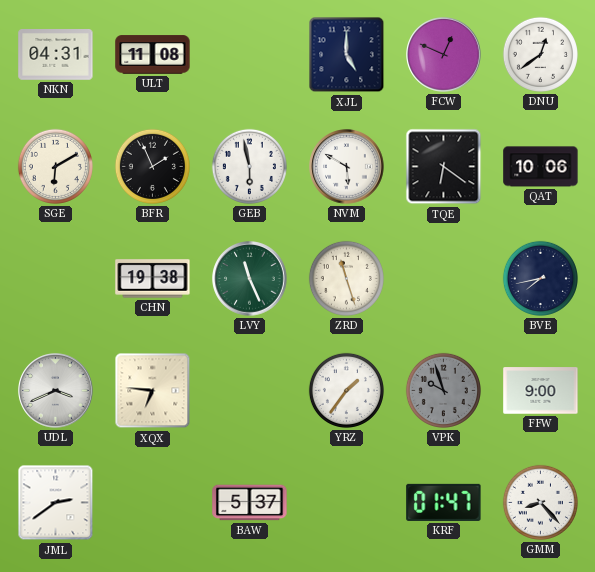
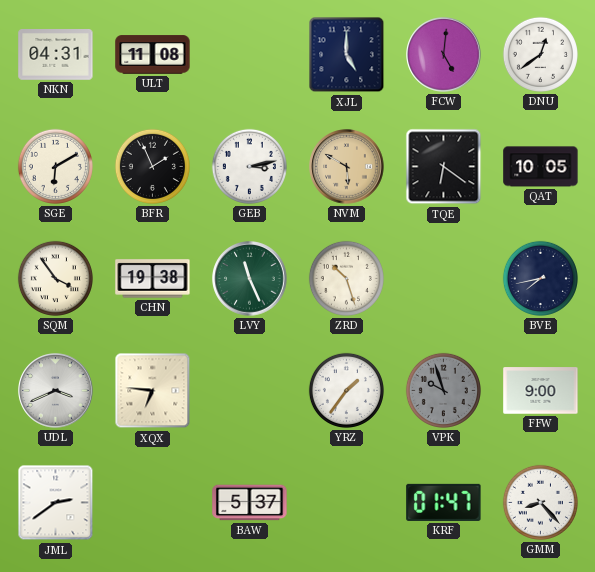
FCW: 12:49 -> 5:01
GEB: 5:58 -> 3:13
NVM dial: white -> champagne
QAT: 10:06 -> 10:05
SQM: none -> 3:54
ZRD: 11:27 -> 10:27
